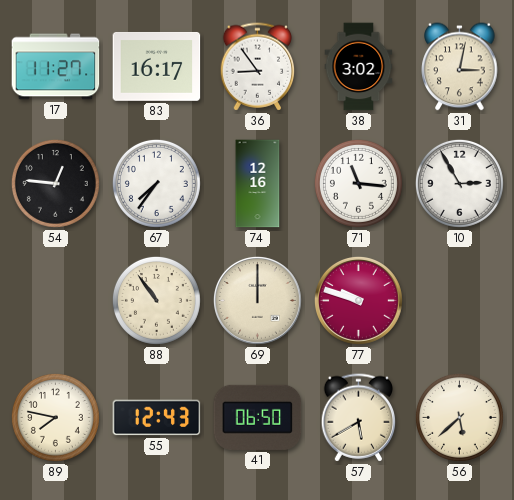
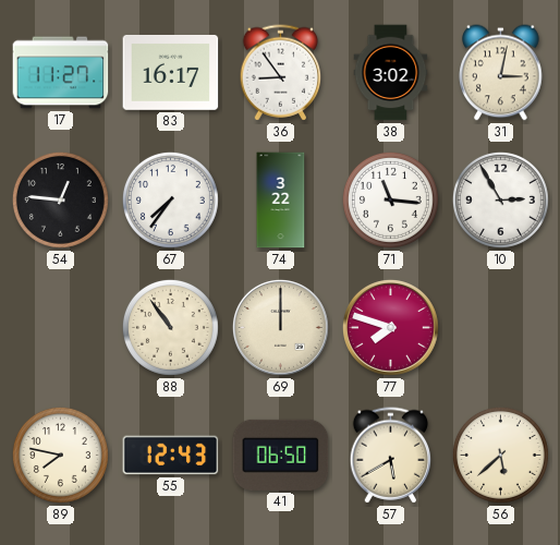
74: 12:16 -> 3:22
77: 9:48 -> 7:48
